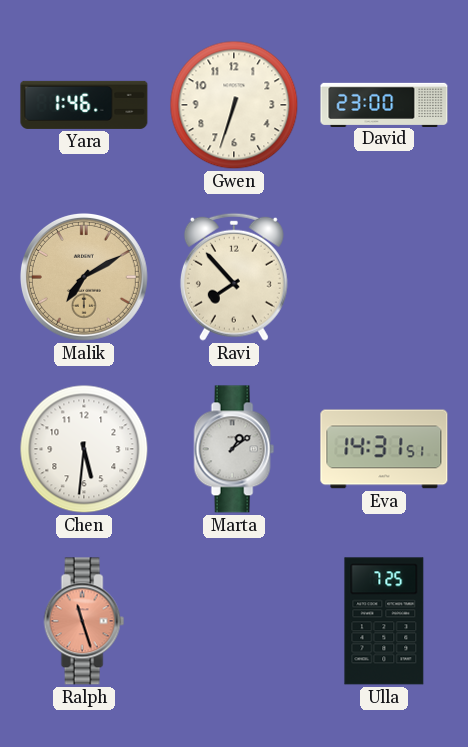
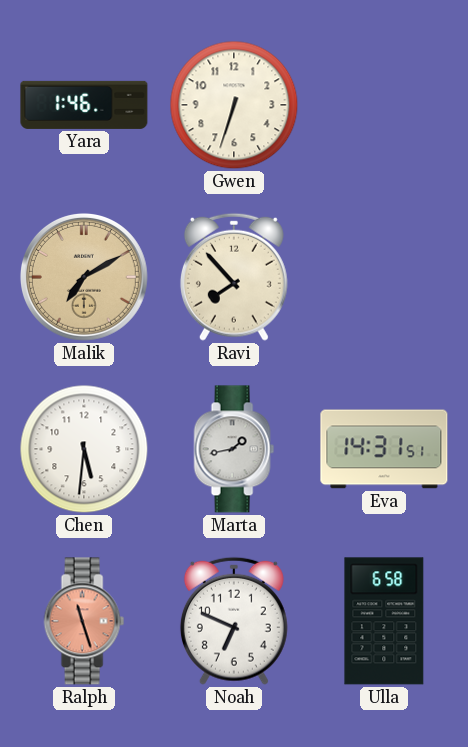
David: 23:00 -> none
Marta: 1:09 -> 1:43
Noah: none -> 6:49
Ulla: 7:25 -> 6:58
